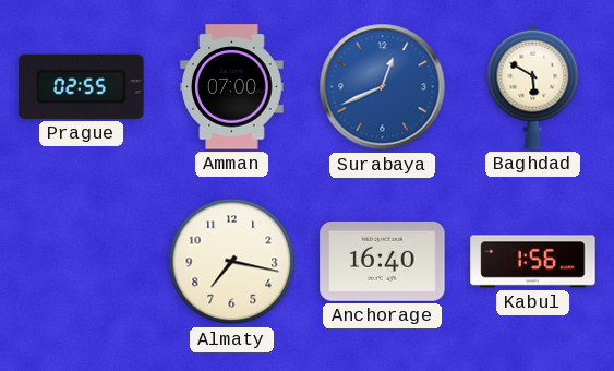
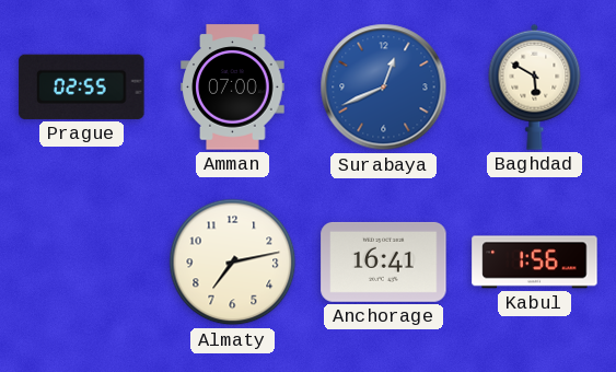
Almaty: 7:17 -> 7:13
Anchorage: 16:40 -> 16:41
